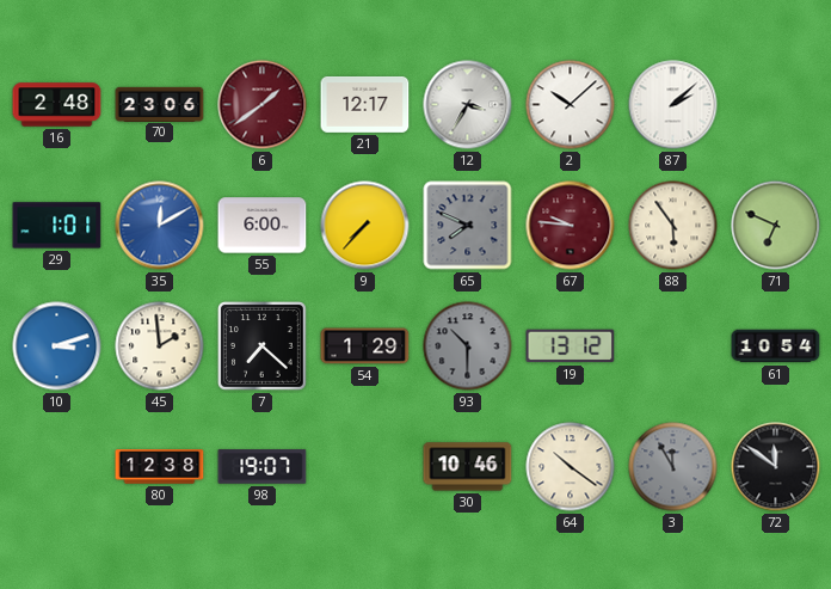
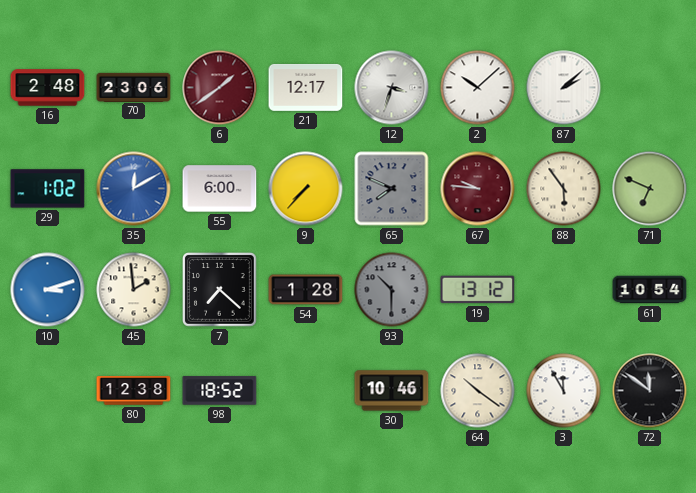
12: 3:35 -> 3:33
29: 1:01 -> 1:02
54: 1:29 -> 1:28
98: 19:07 -> 18:52
3 dial: grey -> white
